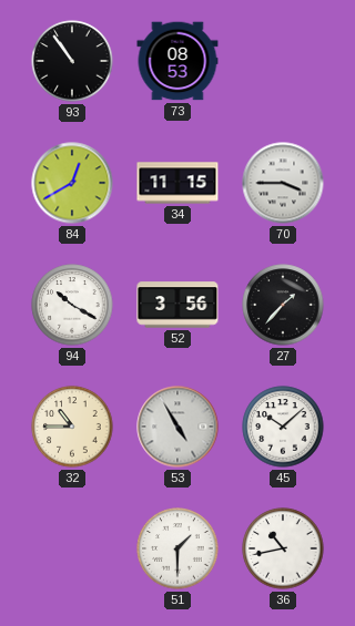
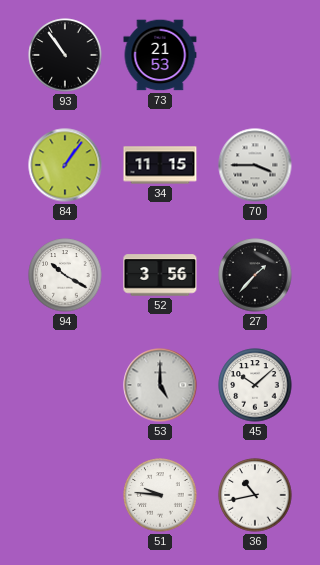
73: 08:53 -> 21:53
84: 12:40 -> 1:06
32: 10:45 -> none
53: 4:55 -> 5:00
51: 1:30 -> 9:46
